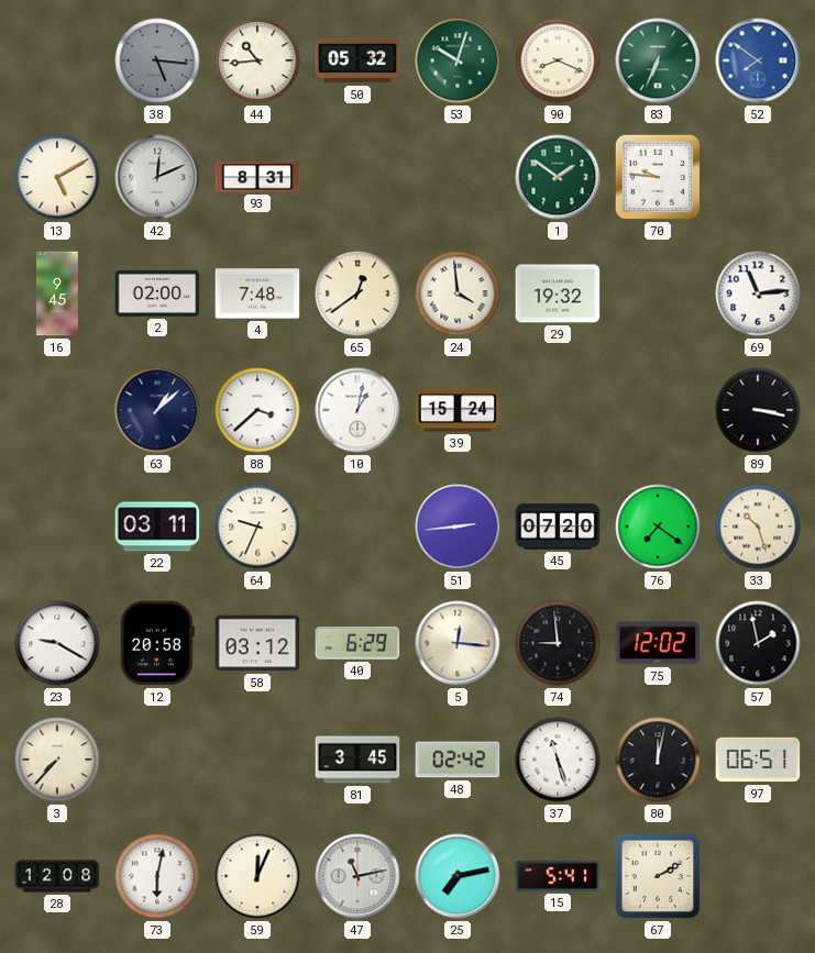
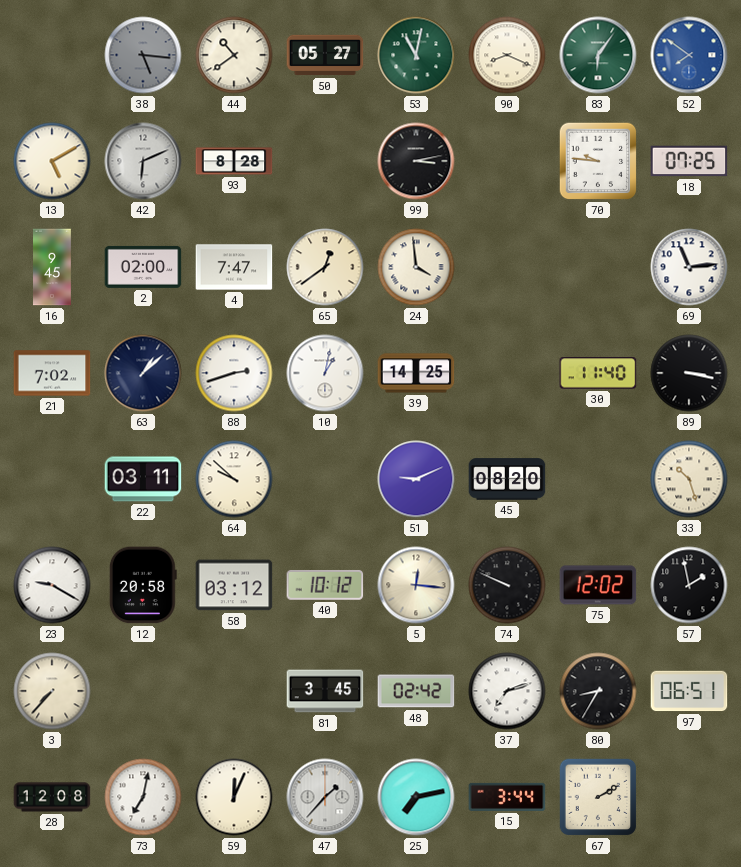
44: 10:44 -> 10:39
50: 05:32 -> 05:27
53: 10:03 -> 11:02
83: 6:34 -> 6:06
42: 12:11 -> 6:11
93: 8:31 -> 8:28
99: none -> 3:13
1: 1:51 -> none
18: none -> 07:25
4: 7:48 -> 7:47
29: 19:32 -> none
21: none -> 7:02
88: 3:38 -> 2:42
39: 15:24 -> 14:25
30: none -> 11:40
64: 9:34 -> 9:52
51: 2:44 -> 9:11
45: 07:20 -> 08:20
76: 7:21 -> none
40: 6:29 -> 10:12
74: 8:59 -> 9:49
37: 11:27 -> 7:12
80: 12:02 -> 8:35
73: 6:02 -> 7:02
47: 11:13 -> 1:37
15: 5:41 -> 3:44
